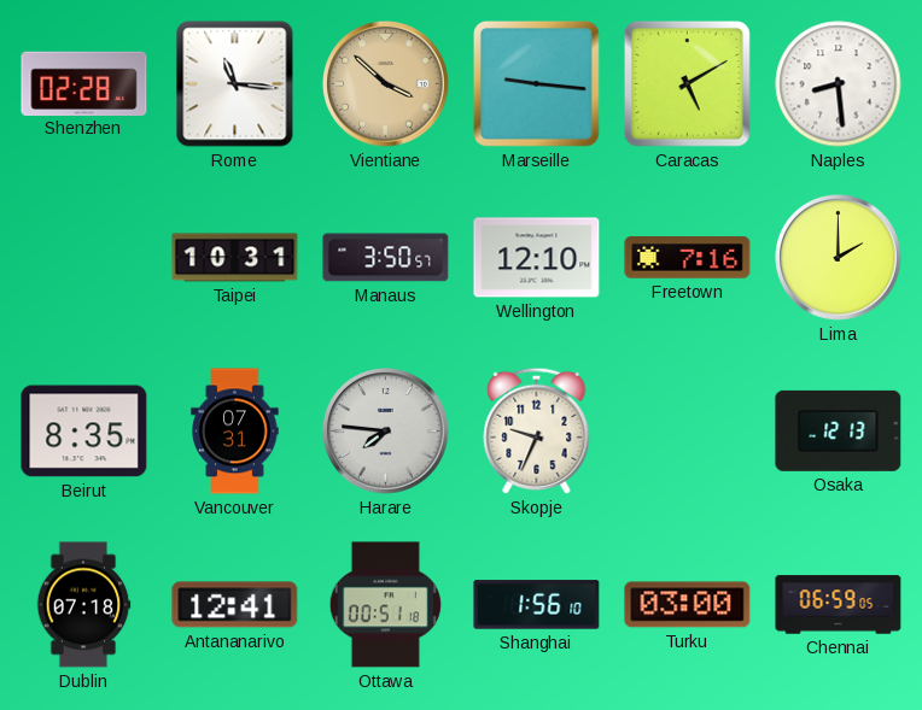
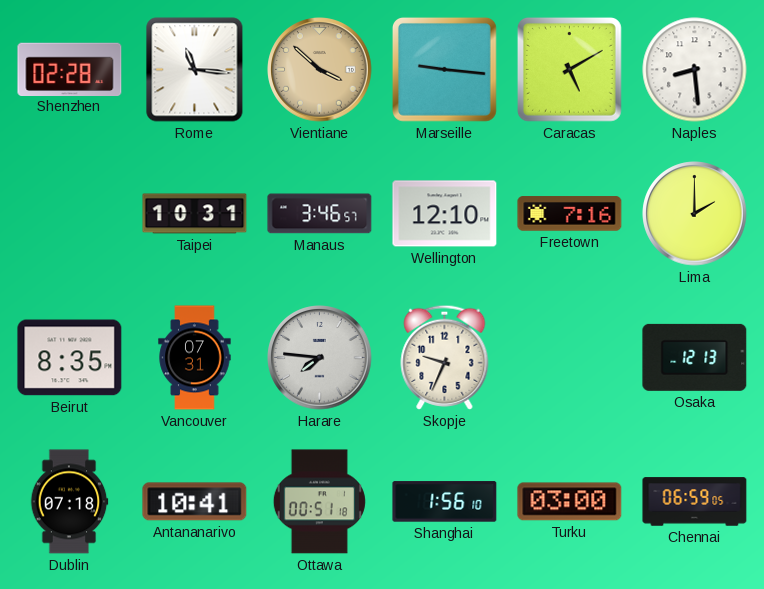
Manaus: 3:50 -> 3:46
Antananarivo: 12:41 -> 10:41
